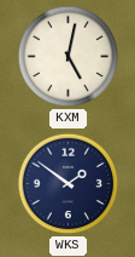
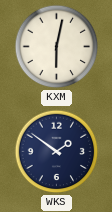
KXM: 5:02 -> 6:02
